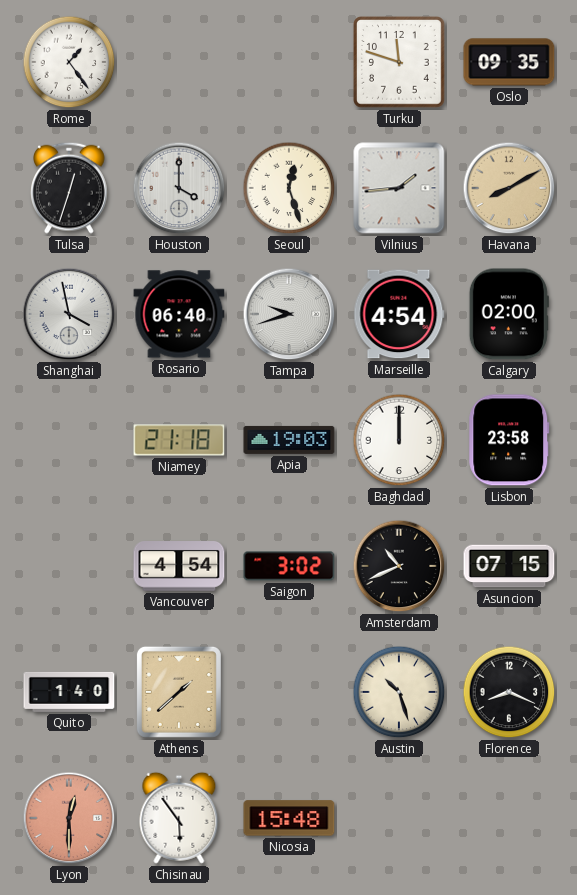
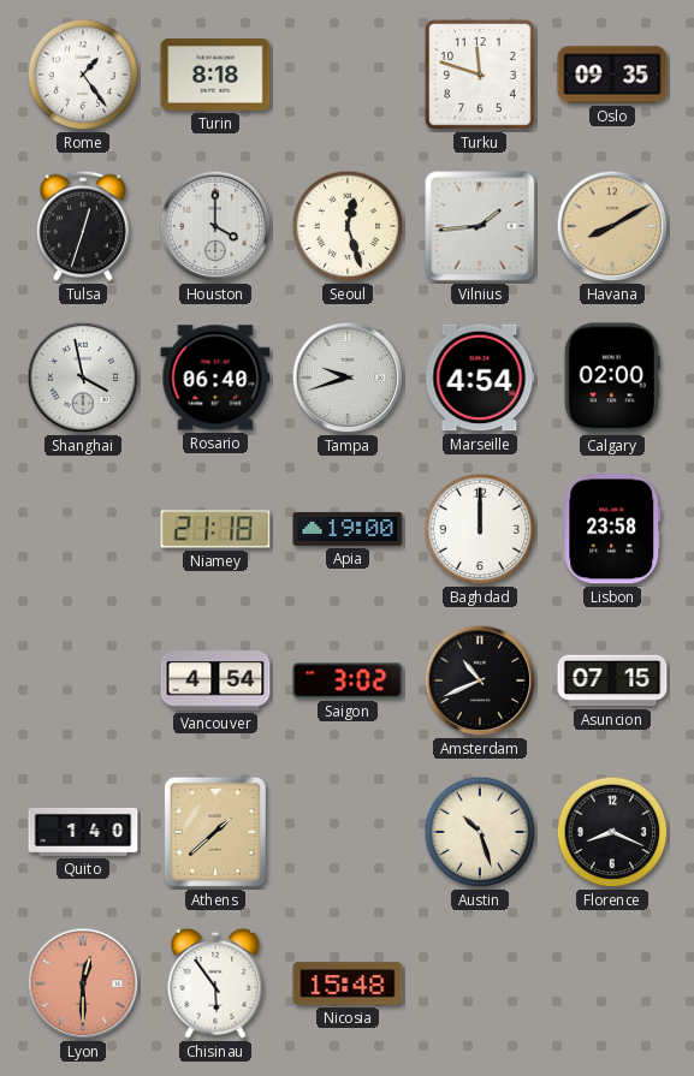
Turin: none -> 8:18
Apia: 19:03 -> 19:00
